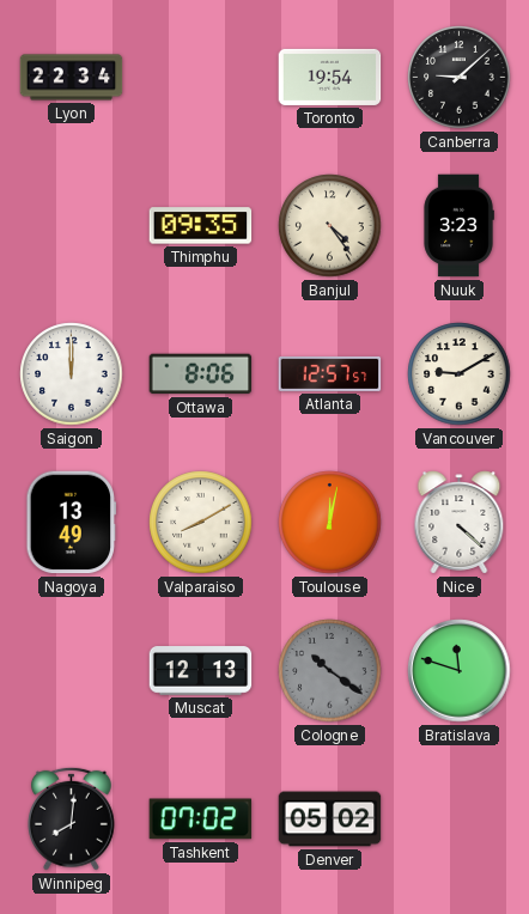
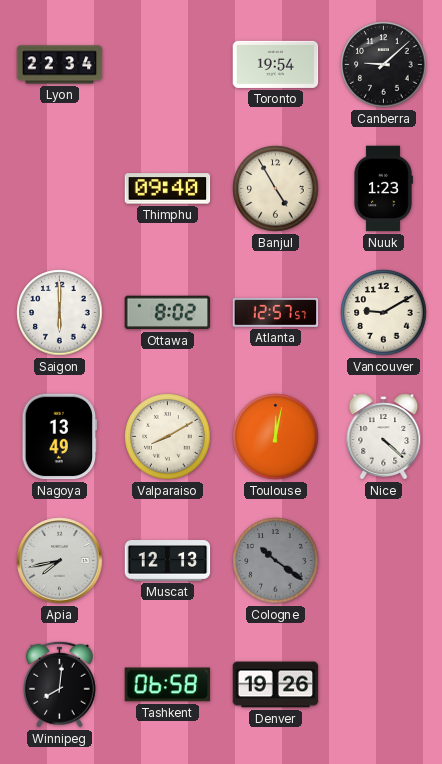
Thimphu: 09:35 -> 09:40
Banjul: 4:24 -> 4:55
Nuuk: 3:23 -> 1:23
Saigon: 12:00 -> 6:00
Ottawa: 8:06 -> 8:02
Apia: none -> 7:43
Bratislava: 11:48 -> none
Tashkent: 07:02 -> 06:58
Denver: 05:02 -> 19:26
